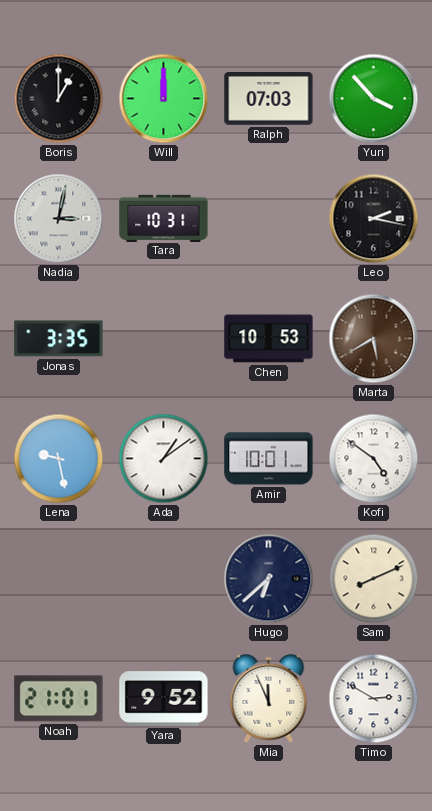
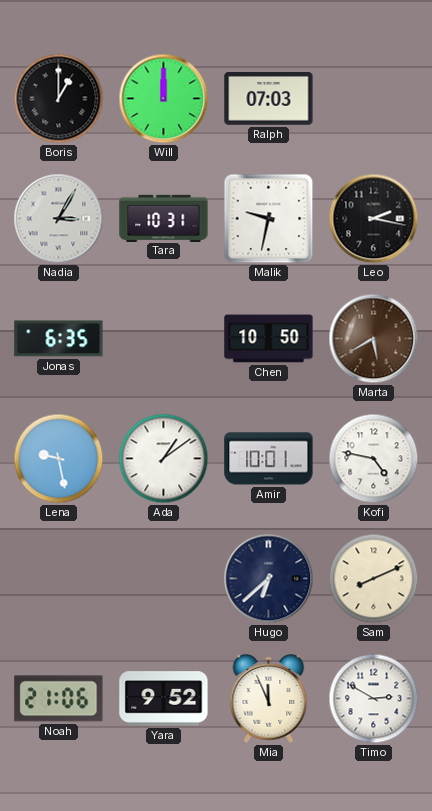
Yuri: 3:53 -> none
Nadia: 3:02 -> 3:05
Malik: none -> 9:32
Jonas: 3:35 -> 6:35
Chen: 10:53 -> 10:50
Kofi: 4:51 -> 4:47
Noah: 21:01 -> 21:06
